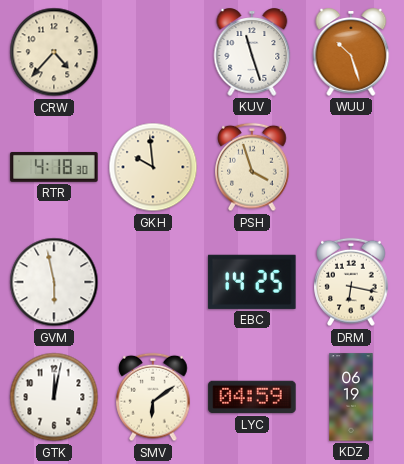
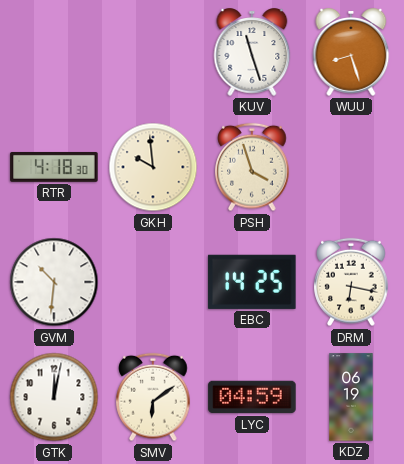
CRW: 4:37 -> none
WUU: 10:27 -> 8:27
GVM: 5:58 -> 10:31
